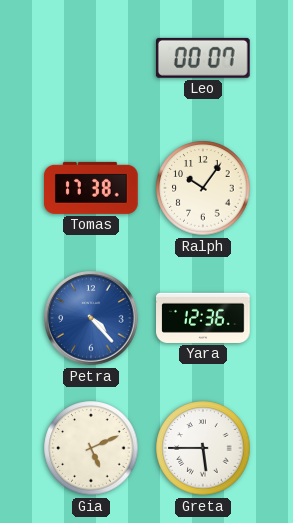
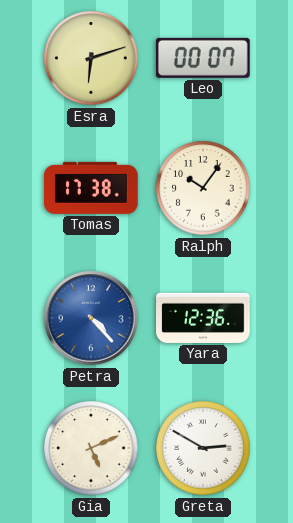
Esra: none -> 6:12
Greta: 5:45 -> 2:50
